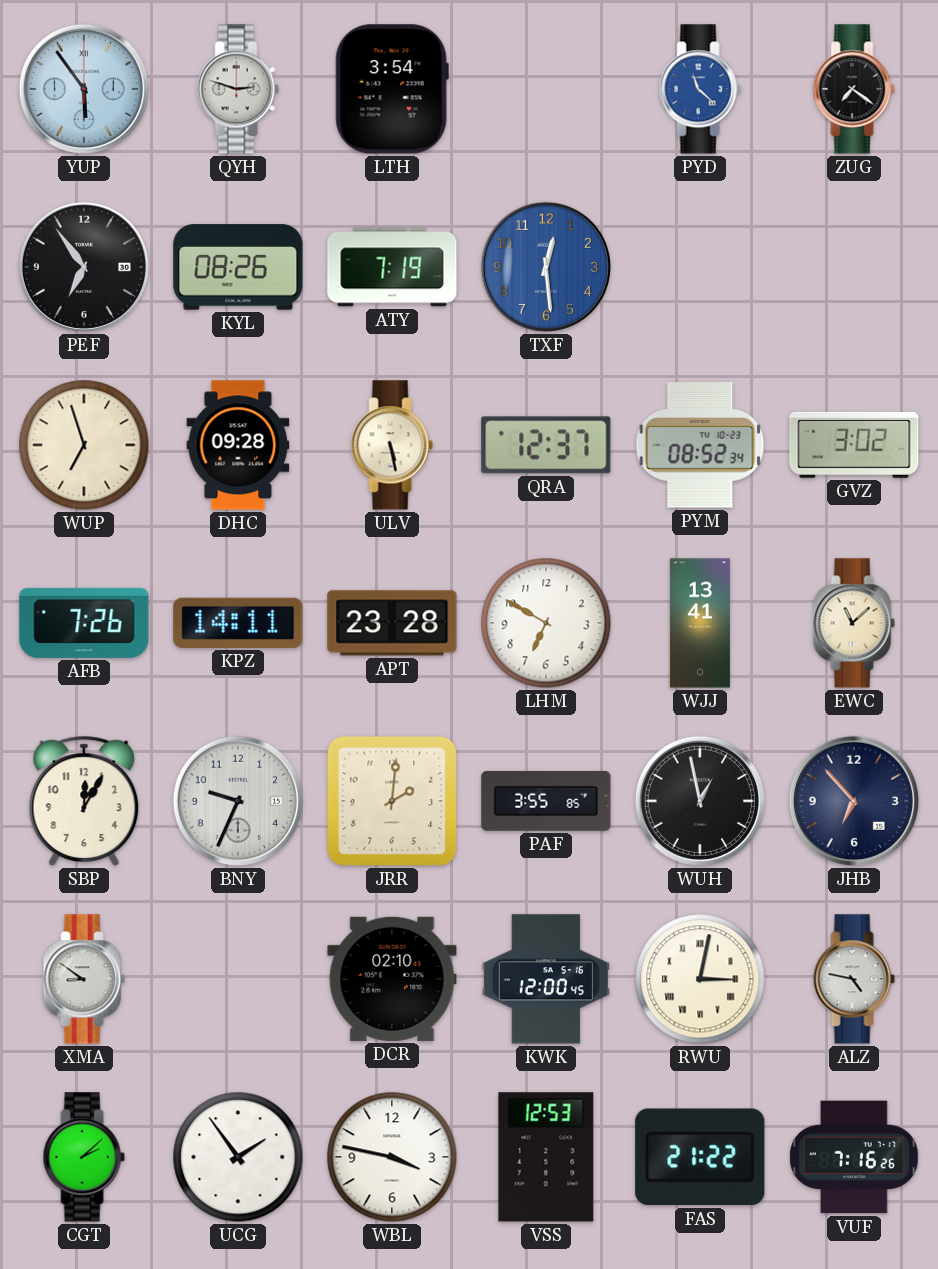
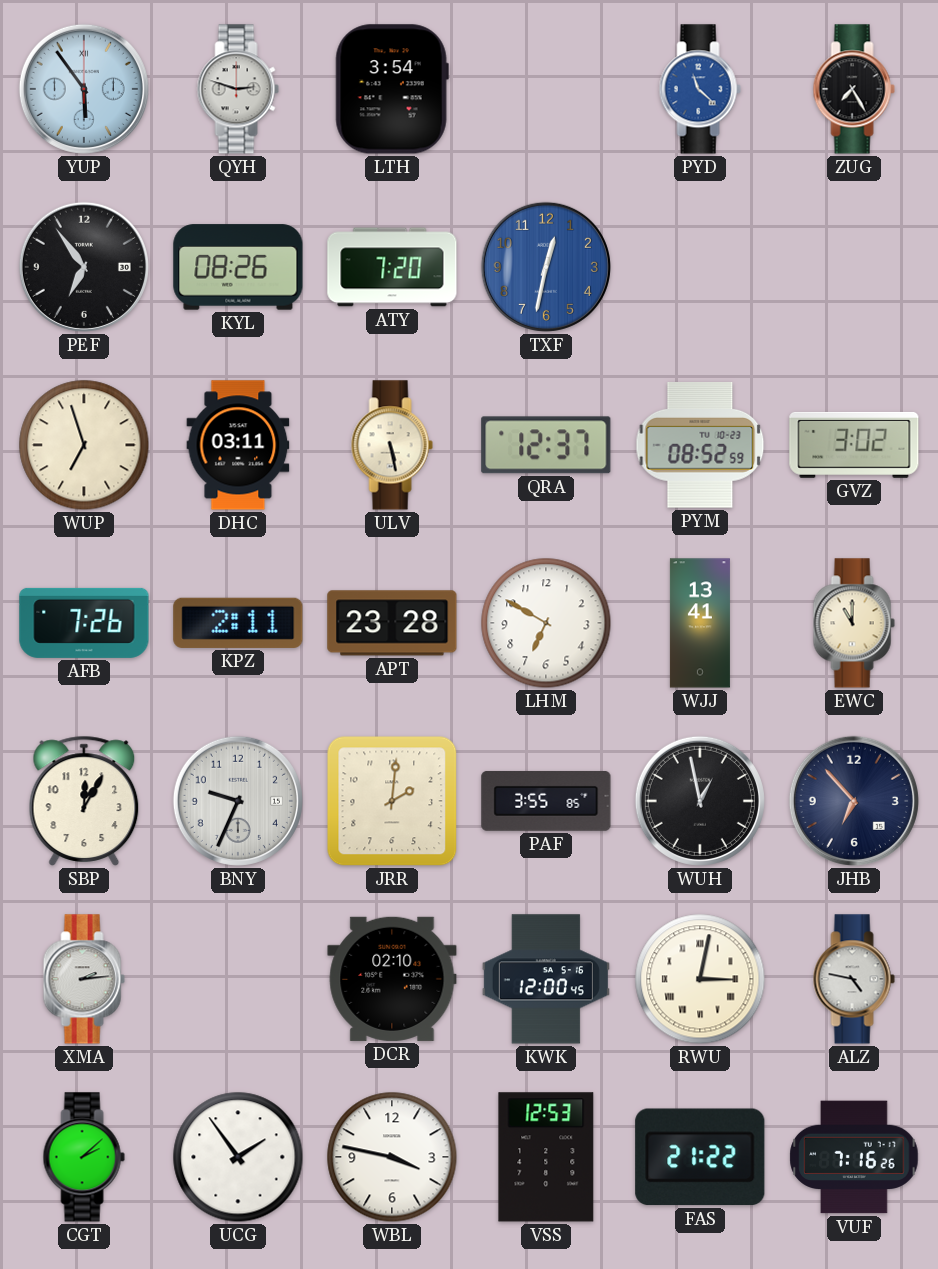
ZUG: 7:21 -> 7:25
ATY: 7:19 -> 7:20
TXF: 12:29 -> 12:32
DHC: 09:28 -> 03:11
PYM: 08:52:34 -> 08:52:59
KPZ: 14:11 -> 2:11
EWC: 11:08 -> 11:00
XMA: 8:51 -> 2:14
